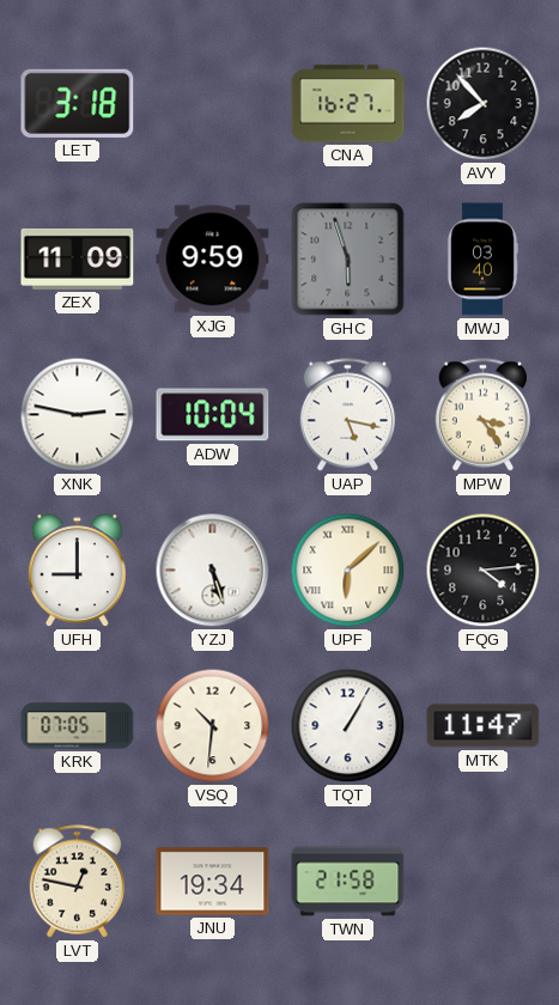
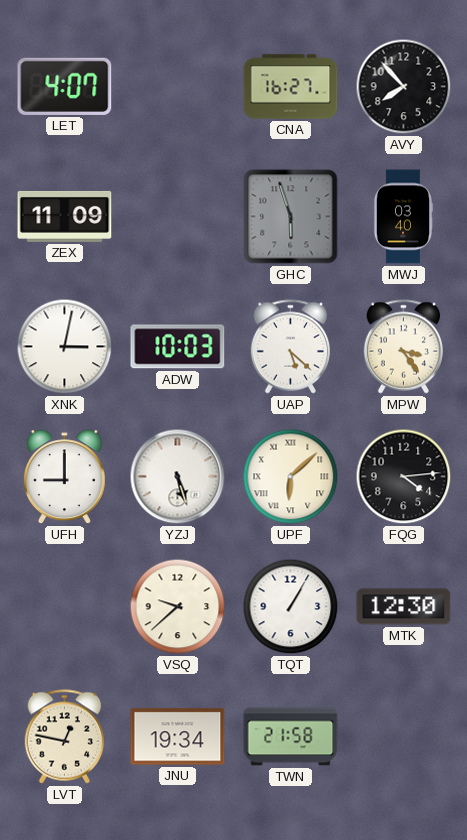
LET: 3:18 -> 4:07
XJG: 9:59 -> none
XNK: 2:47 -> 3:02
ADW: 10:04 -> 10:03
UAP: 5:17 -> 5:22
KRK: 07:05 -> none
VSQ: 10:31 -> 9:38
MTK: 11:47 -> 12:30
